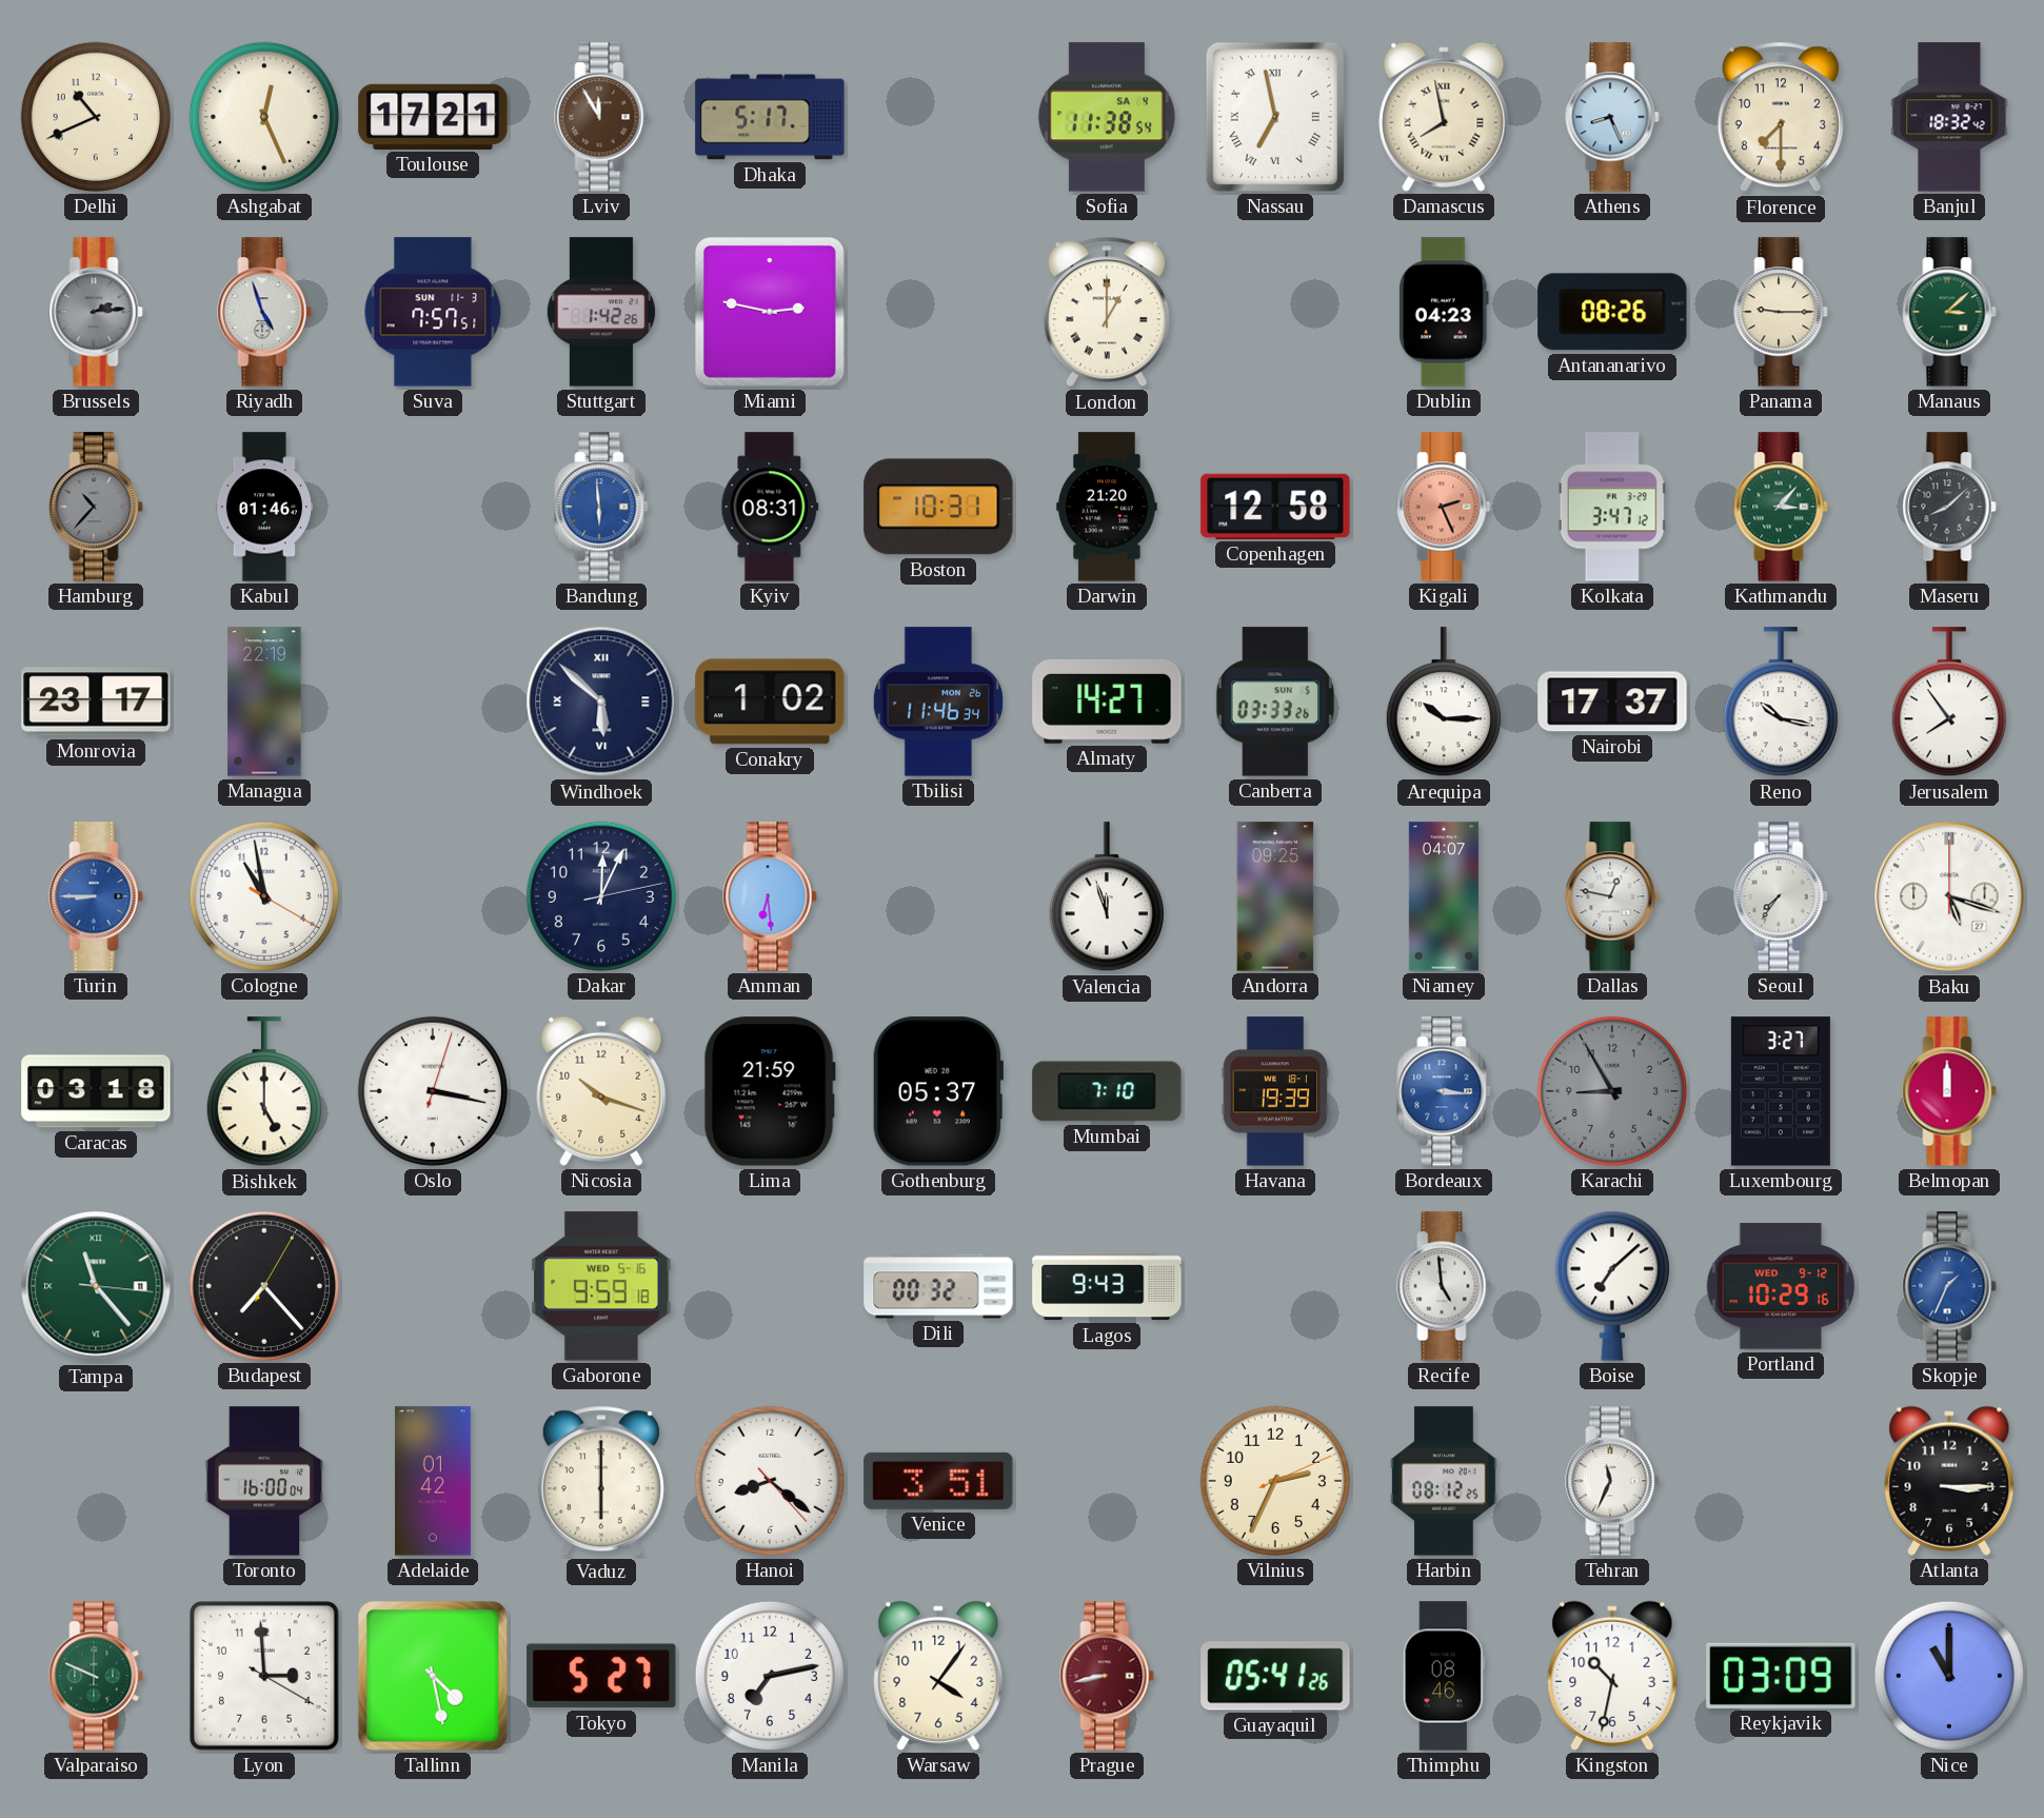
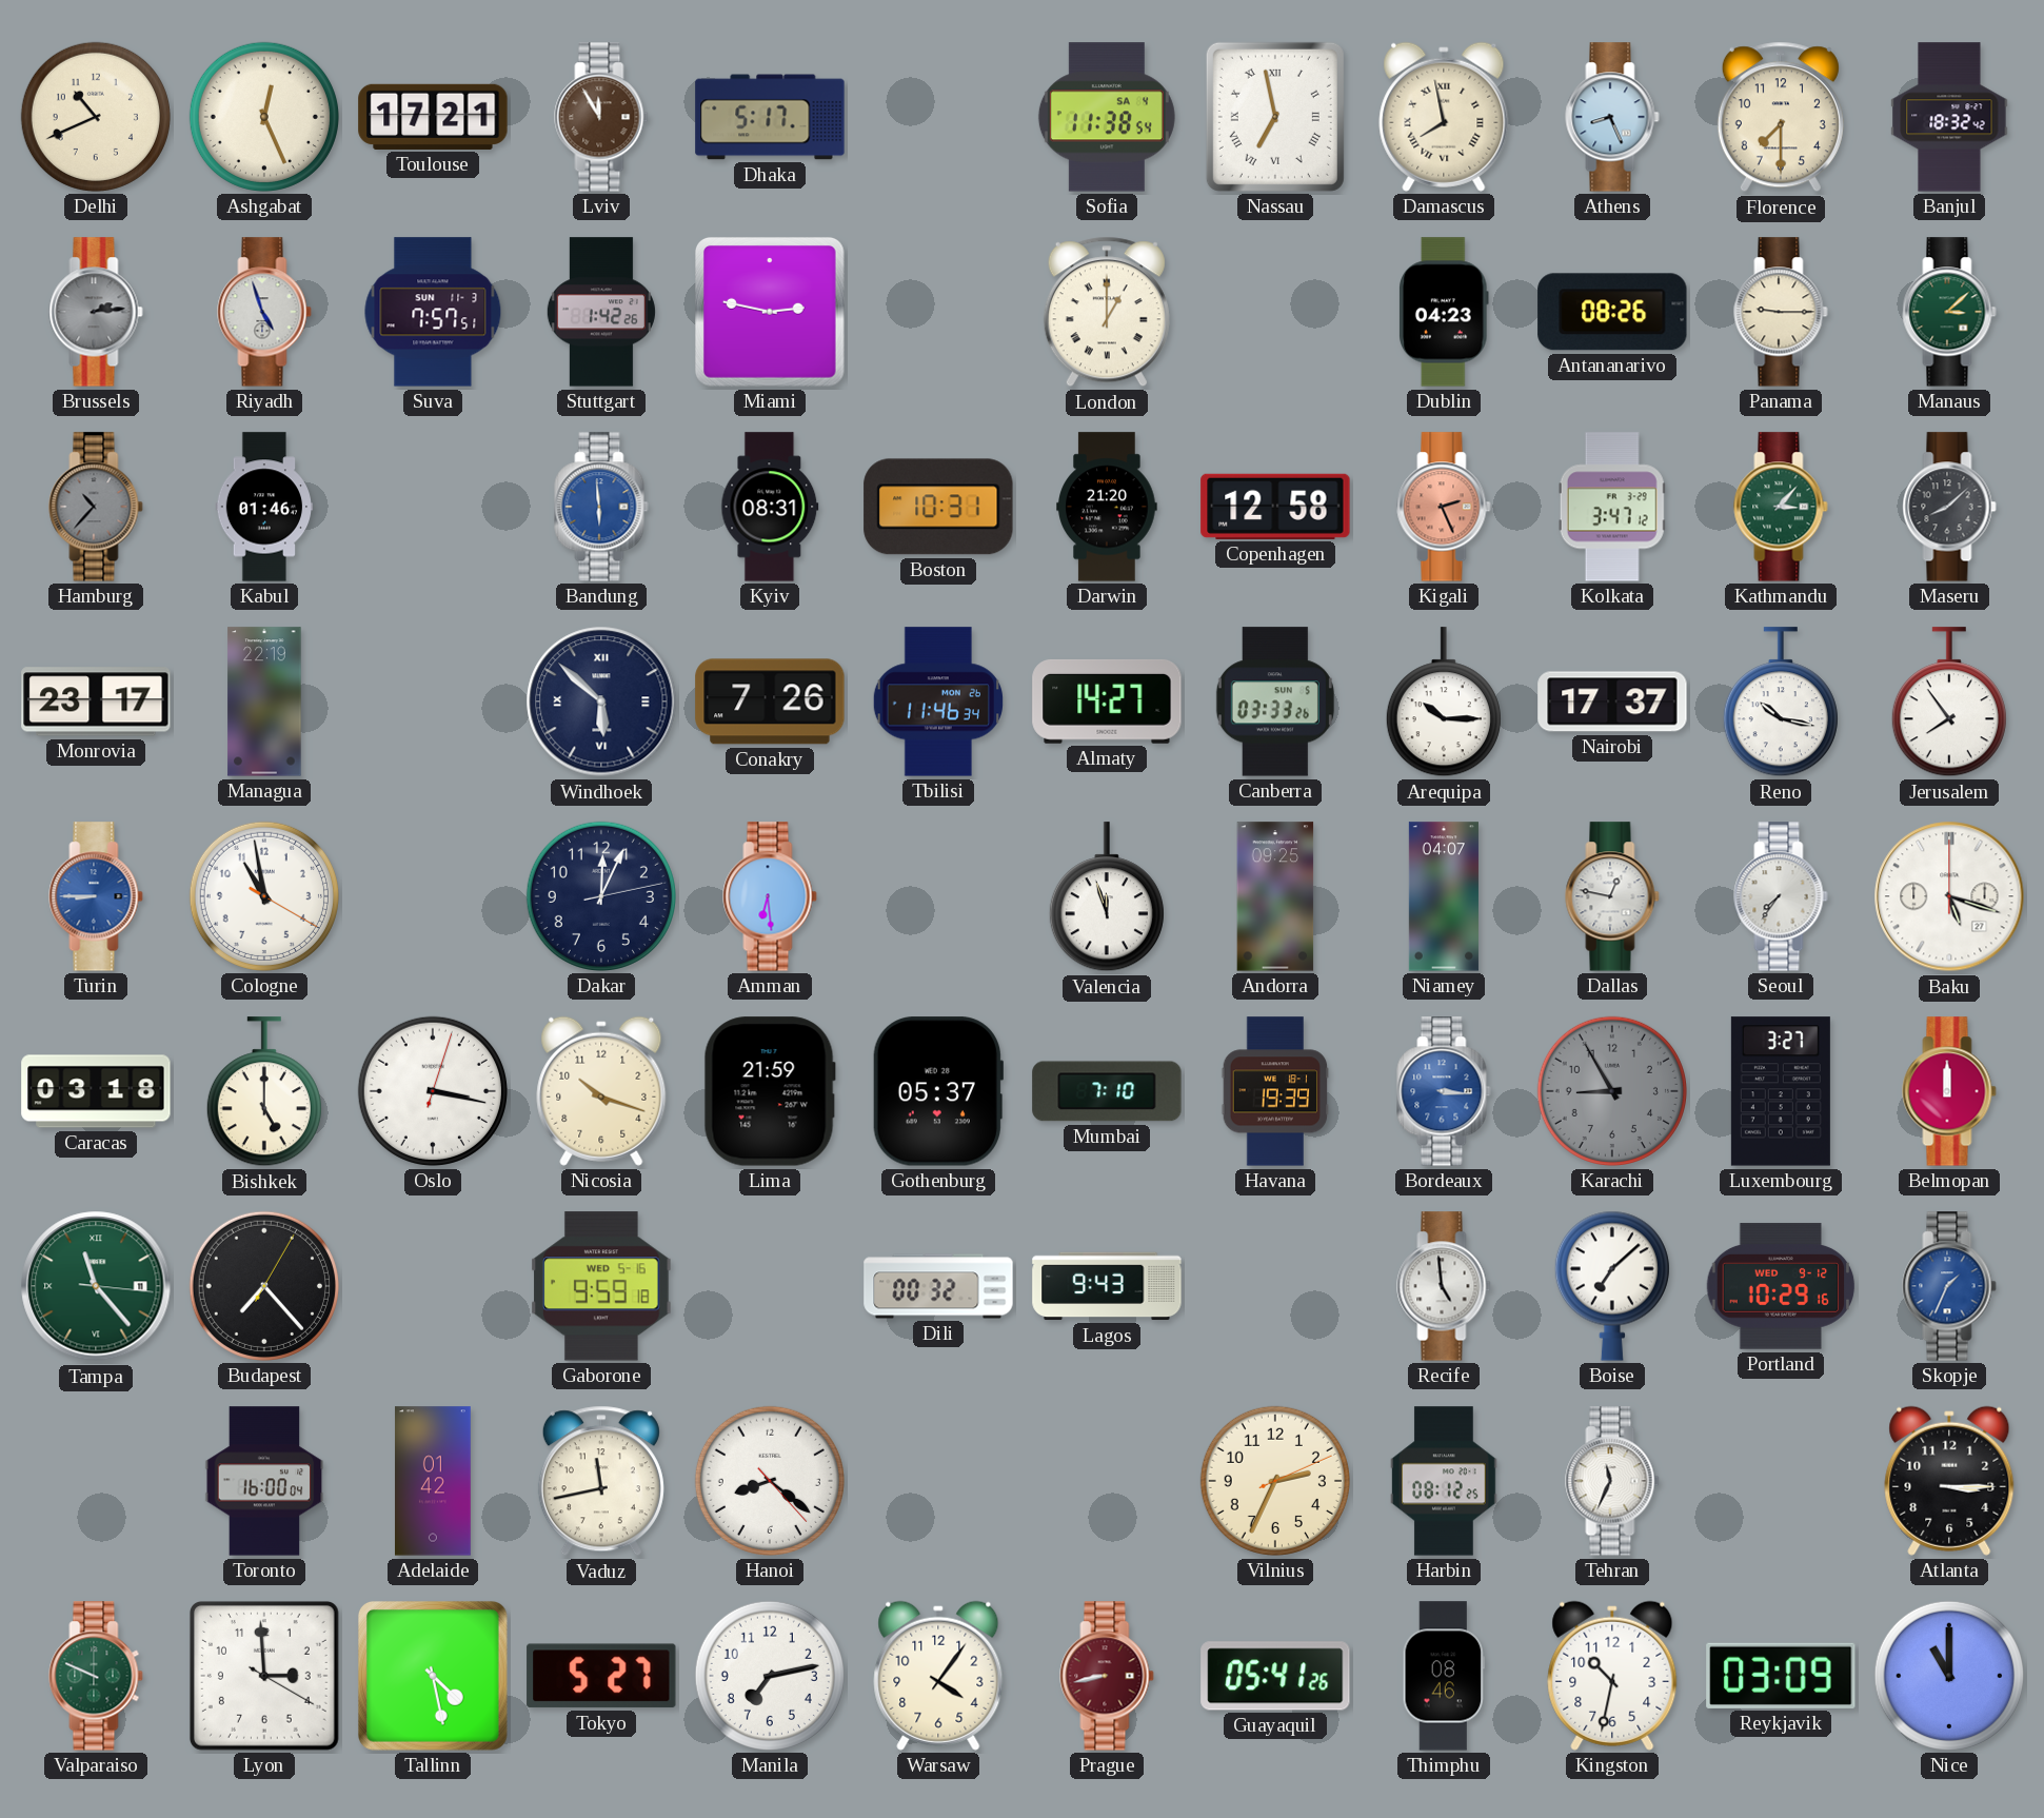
Conakry: 1:02 -> 7:26
Vaduz: 6:00 -> 11:43
Venice: 3:51 -> none
